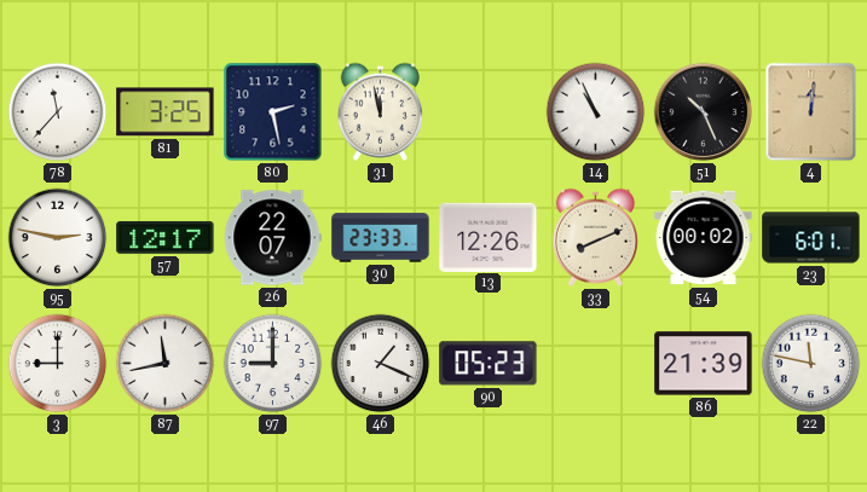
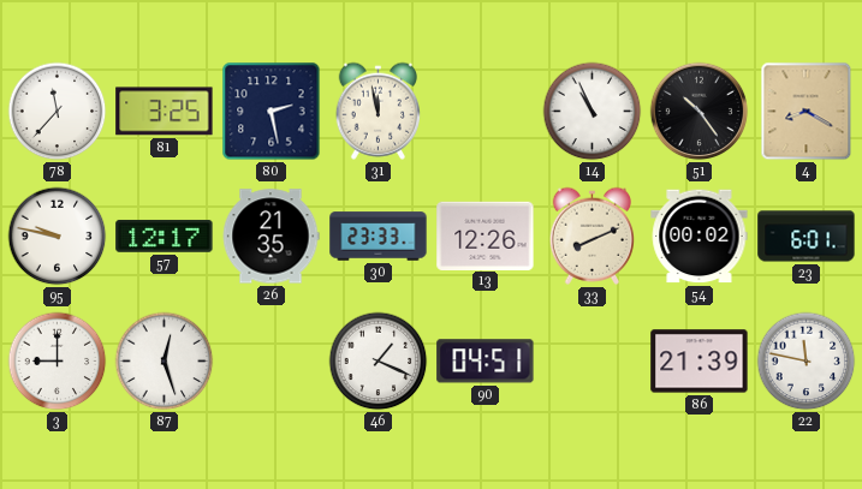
51: 10:26 -> 10:24
4: 12:01 -> 8:20
95: 2:47 -> 9:47
26: 22:07 -> 21:35
87: 11:43 -> 12:27
97: 9:00 -> none
90: 05:23 -> 04:51
